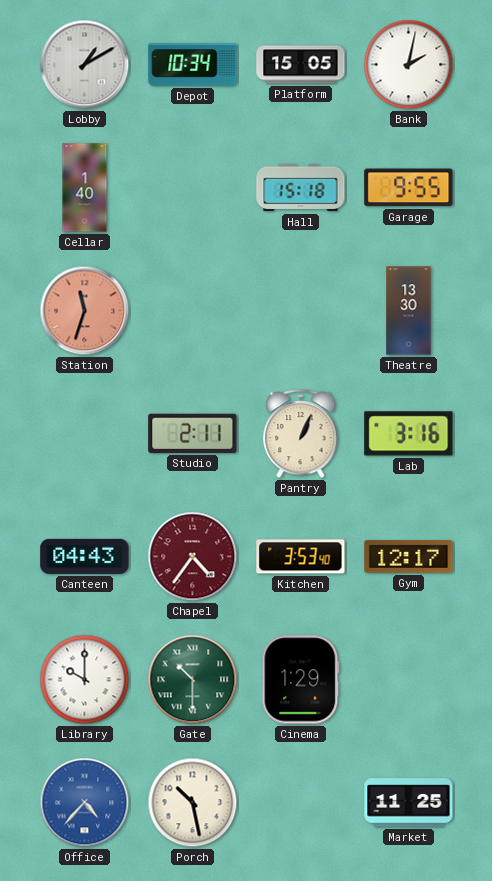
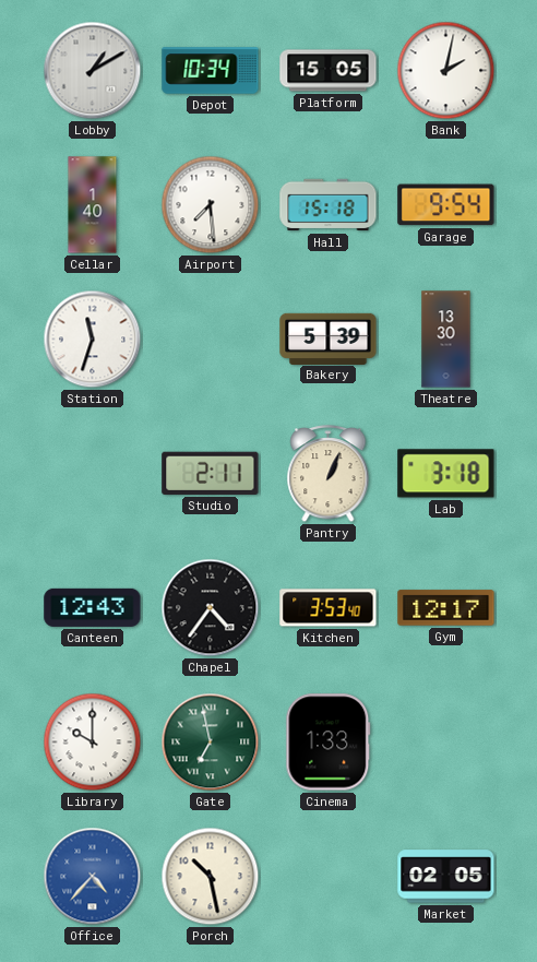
Airport: none -> 7:29
Garage: 9:55 -> 9:54
Station dial: salmon -> white
Bakery: none -> 5:39
Lab: 3:16 -> 3:18
Canteen: 04:43 -> 12:43
Chapel dial: burgundy -> black
Gate: 10:30 -> 6:58
Cinema: 1:29 -> 1:33
Market: 11:25 -> 02:05
